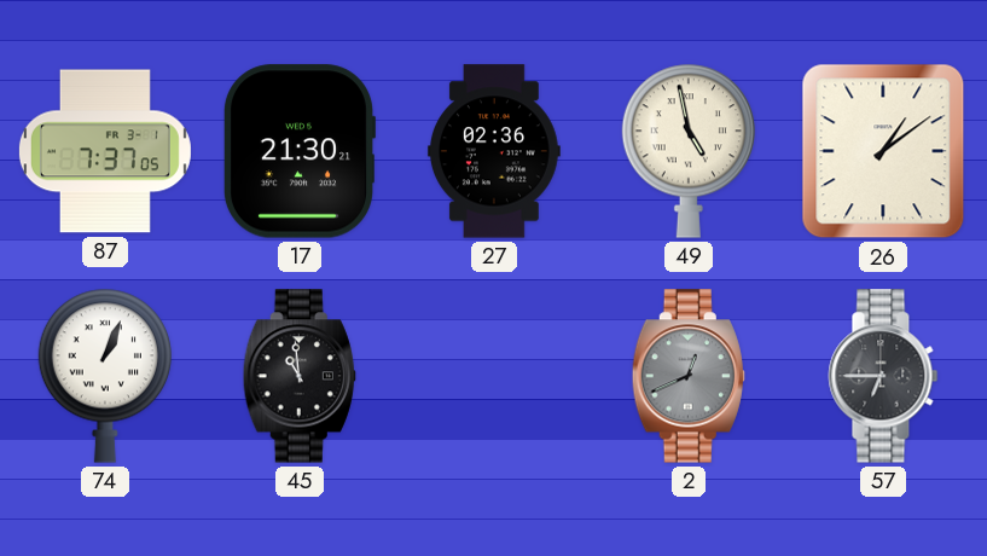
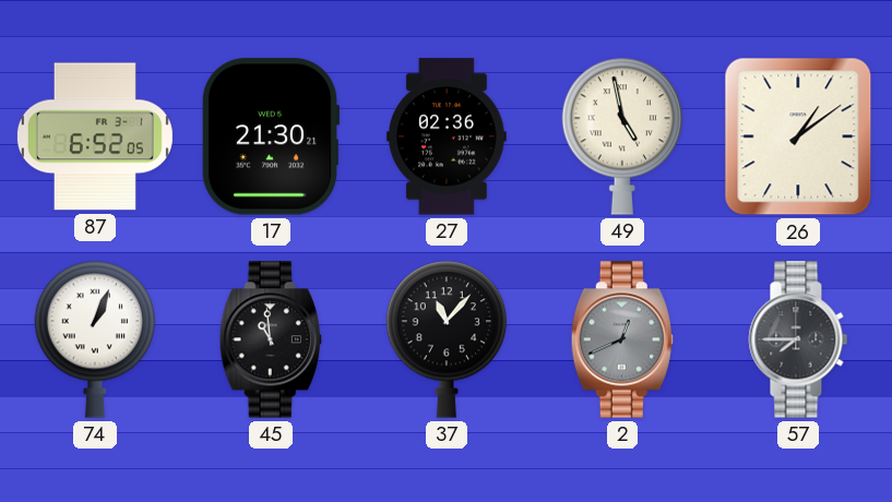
87: 7:37 -> 6:52
37: none -> 11:07
57: 6:45 -> 7:45
